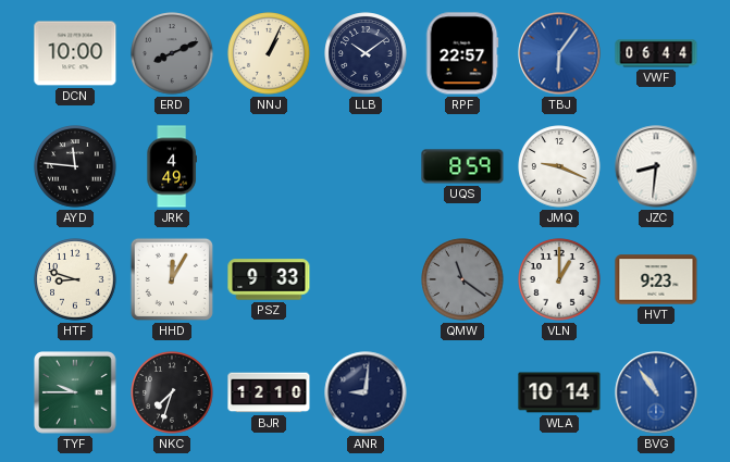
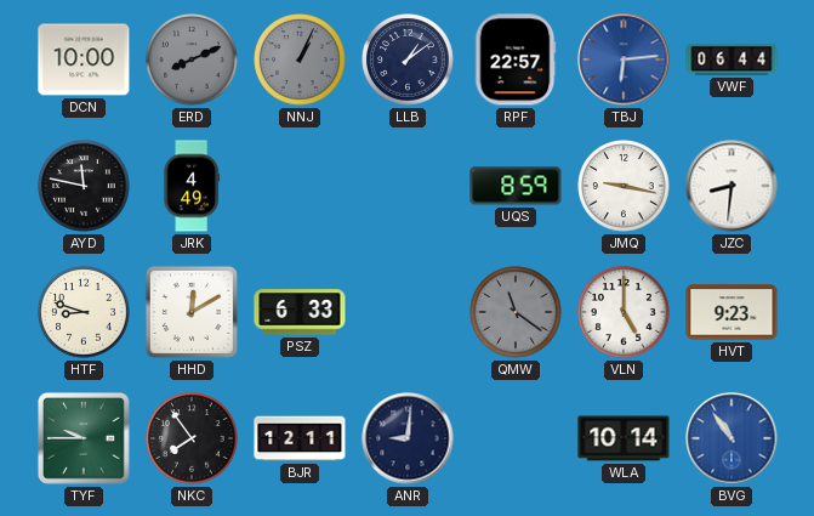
NNJ dial: cream -> grey
LLB: 10:09 -> 1:09
TBJ: 6:06 -> 6:14
AYD: 11:46 -> 11:47
JMQ: 9:19 -> 9:17
HHD: 12:05 -> 12:10
PSZ: 9:33 -> 6:33
VLN: 1:00 -> 5:00
NKC: 7:33 -> 7:54
BJR: 12:10 -> 12:11
